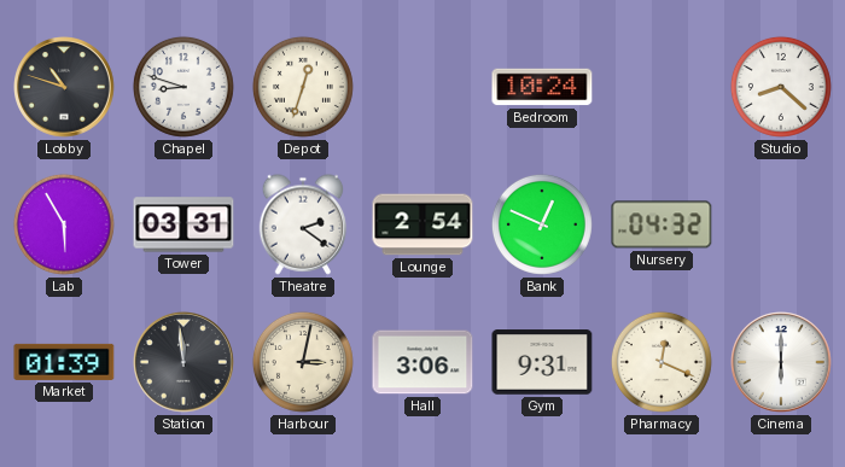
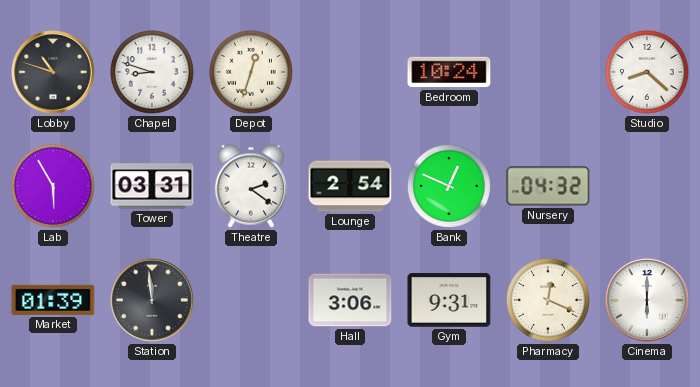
Harbour: 3:02 -> none
